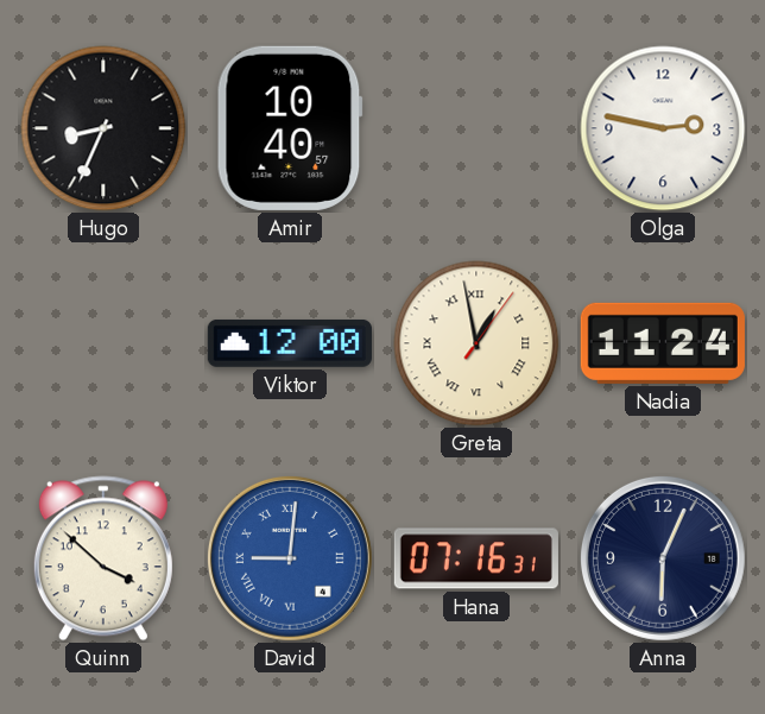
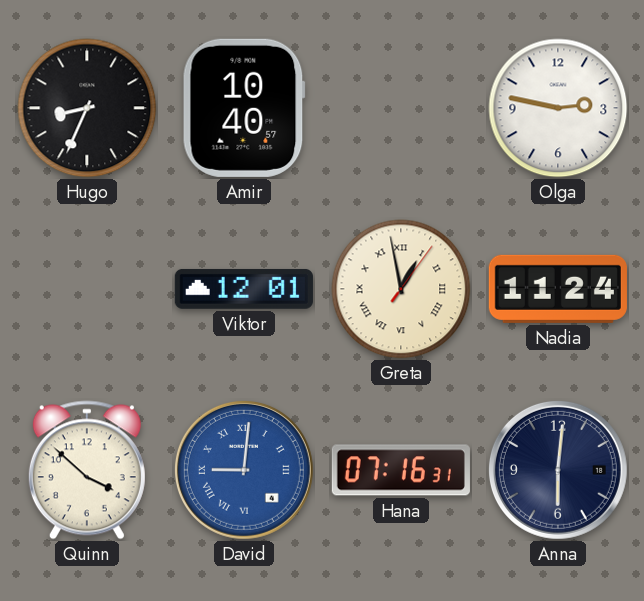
Viktor: 12:00 -> 12:01
Anna: 6:04 -> 6:01
